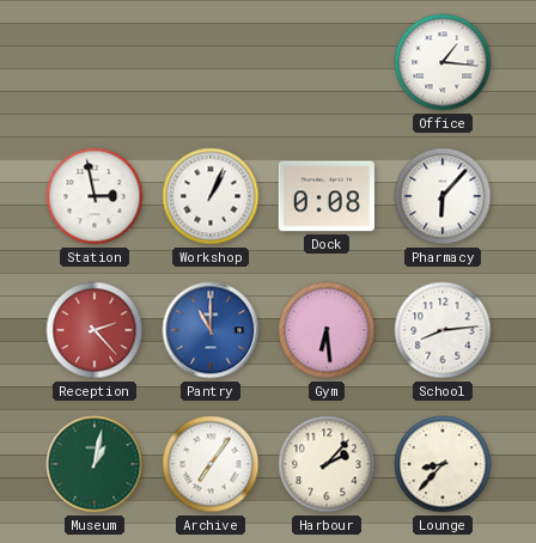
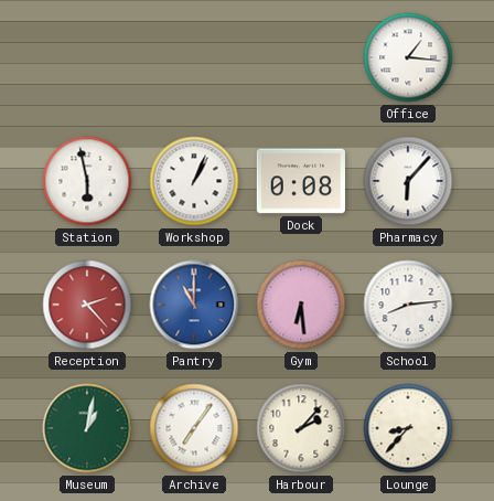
Station: 2:58 -> 5:58
